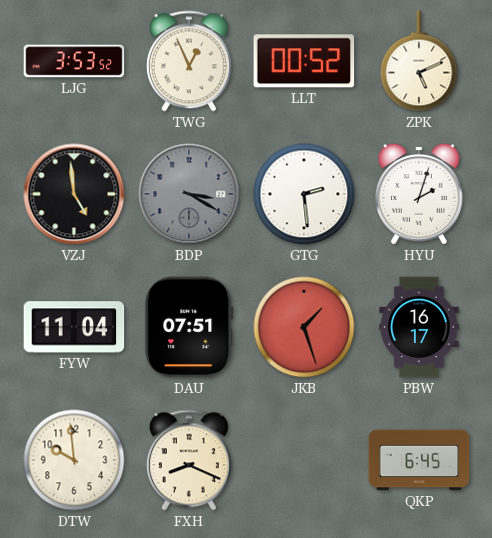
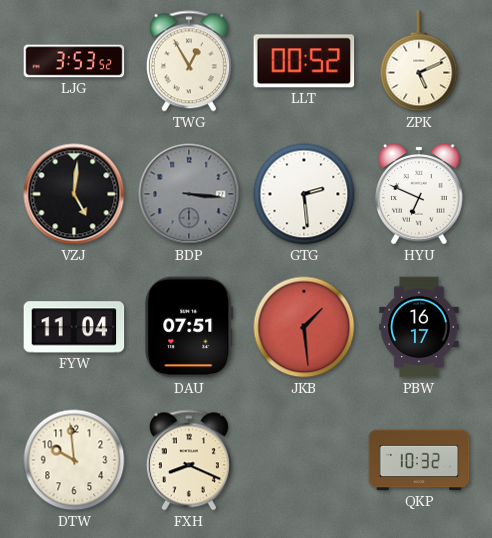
TWG: 12:56 -> 12:55
VZJ: 4:59 -> 5:01
BDP: 3:20 -> 3:16
HYU: 2:03 -> 6:49
JKB: 1:27 -> 1:29
QKP: 6:45 -> 10:32
